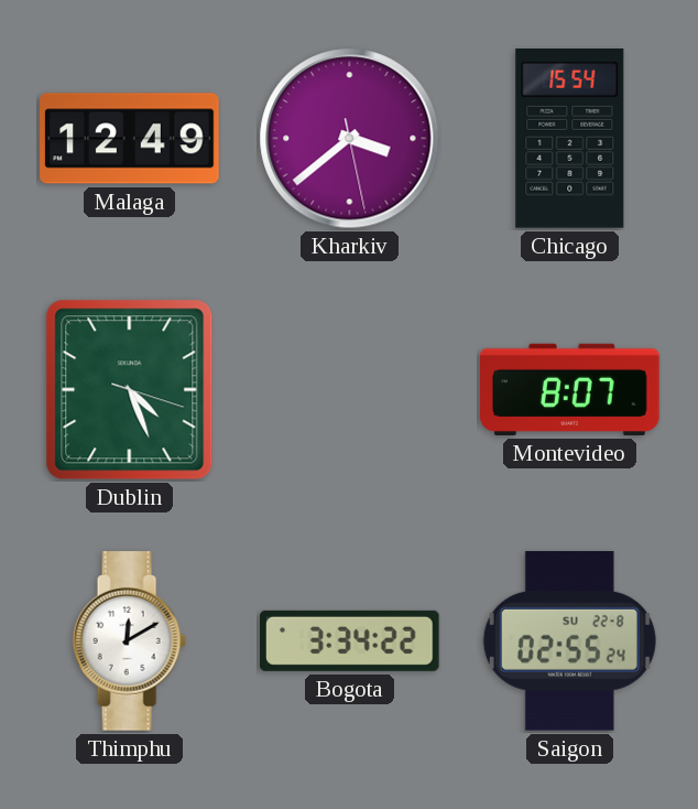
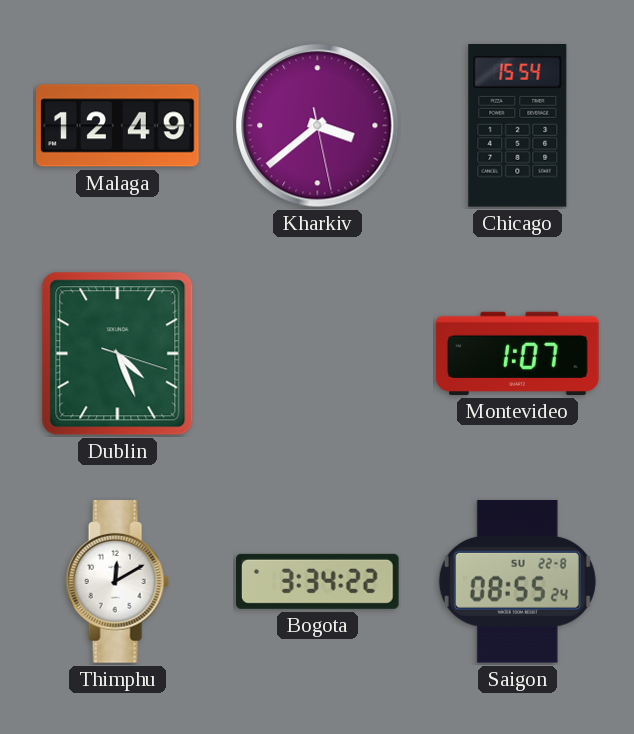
Montevideo: 8:07 -> 1:07
Saigon: 02:55 -> 08:55
